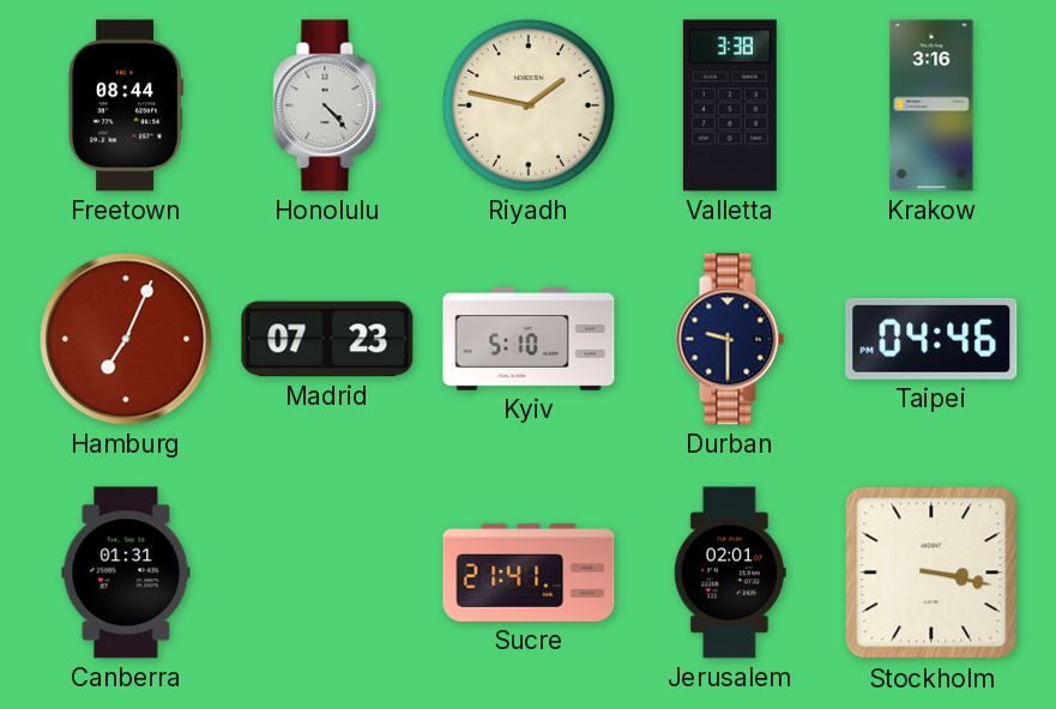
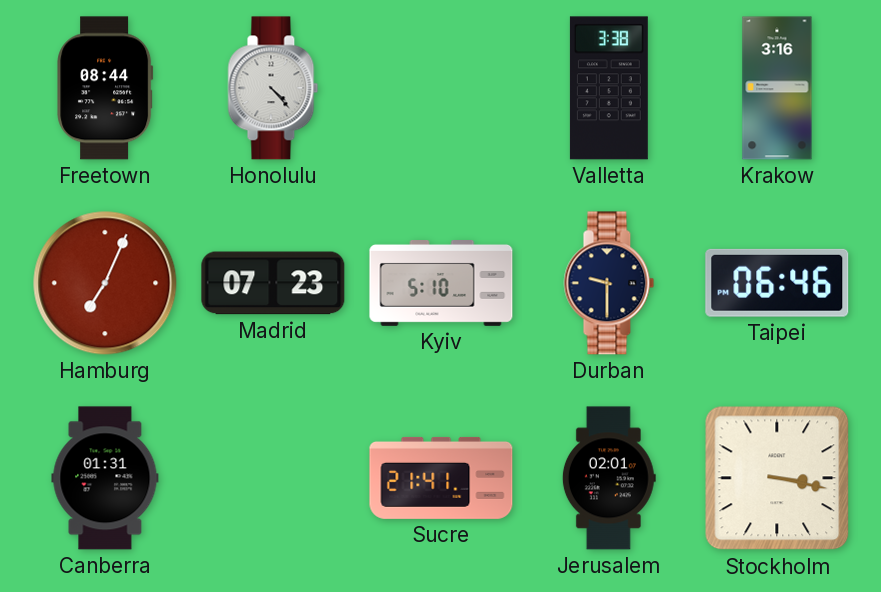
Riyadh: 1:47 -> none
Taipei: 04:46 -> 06:46
